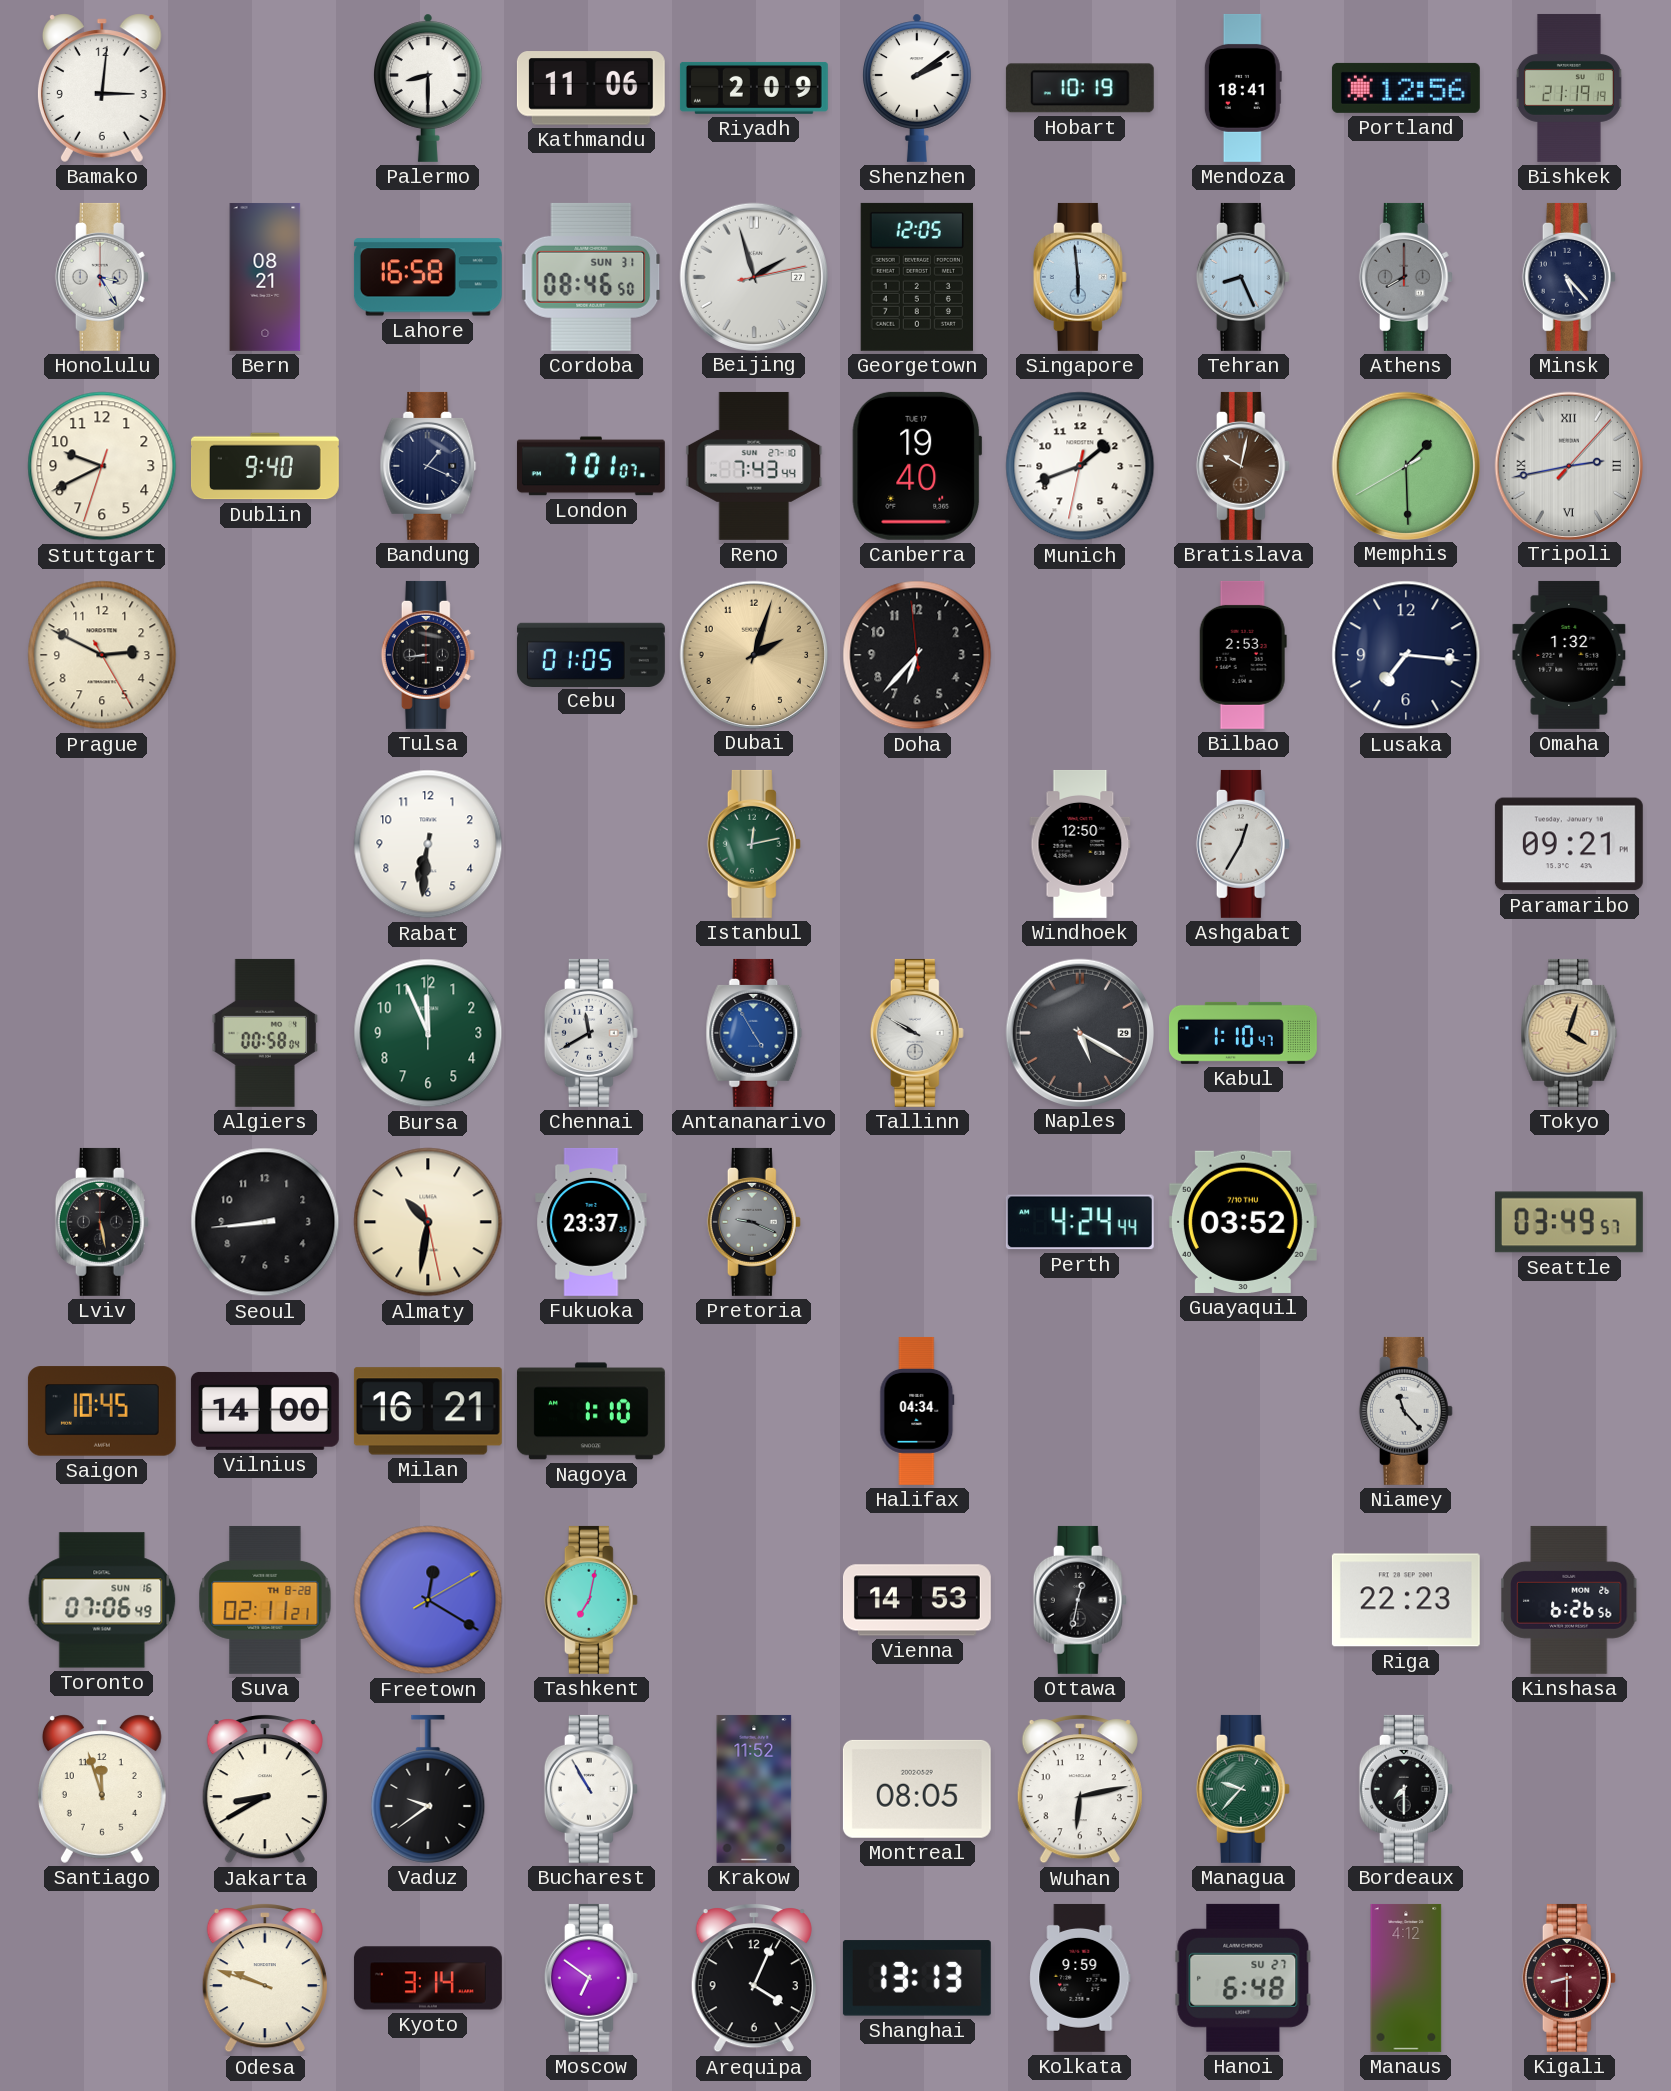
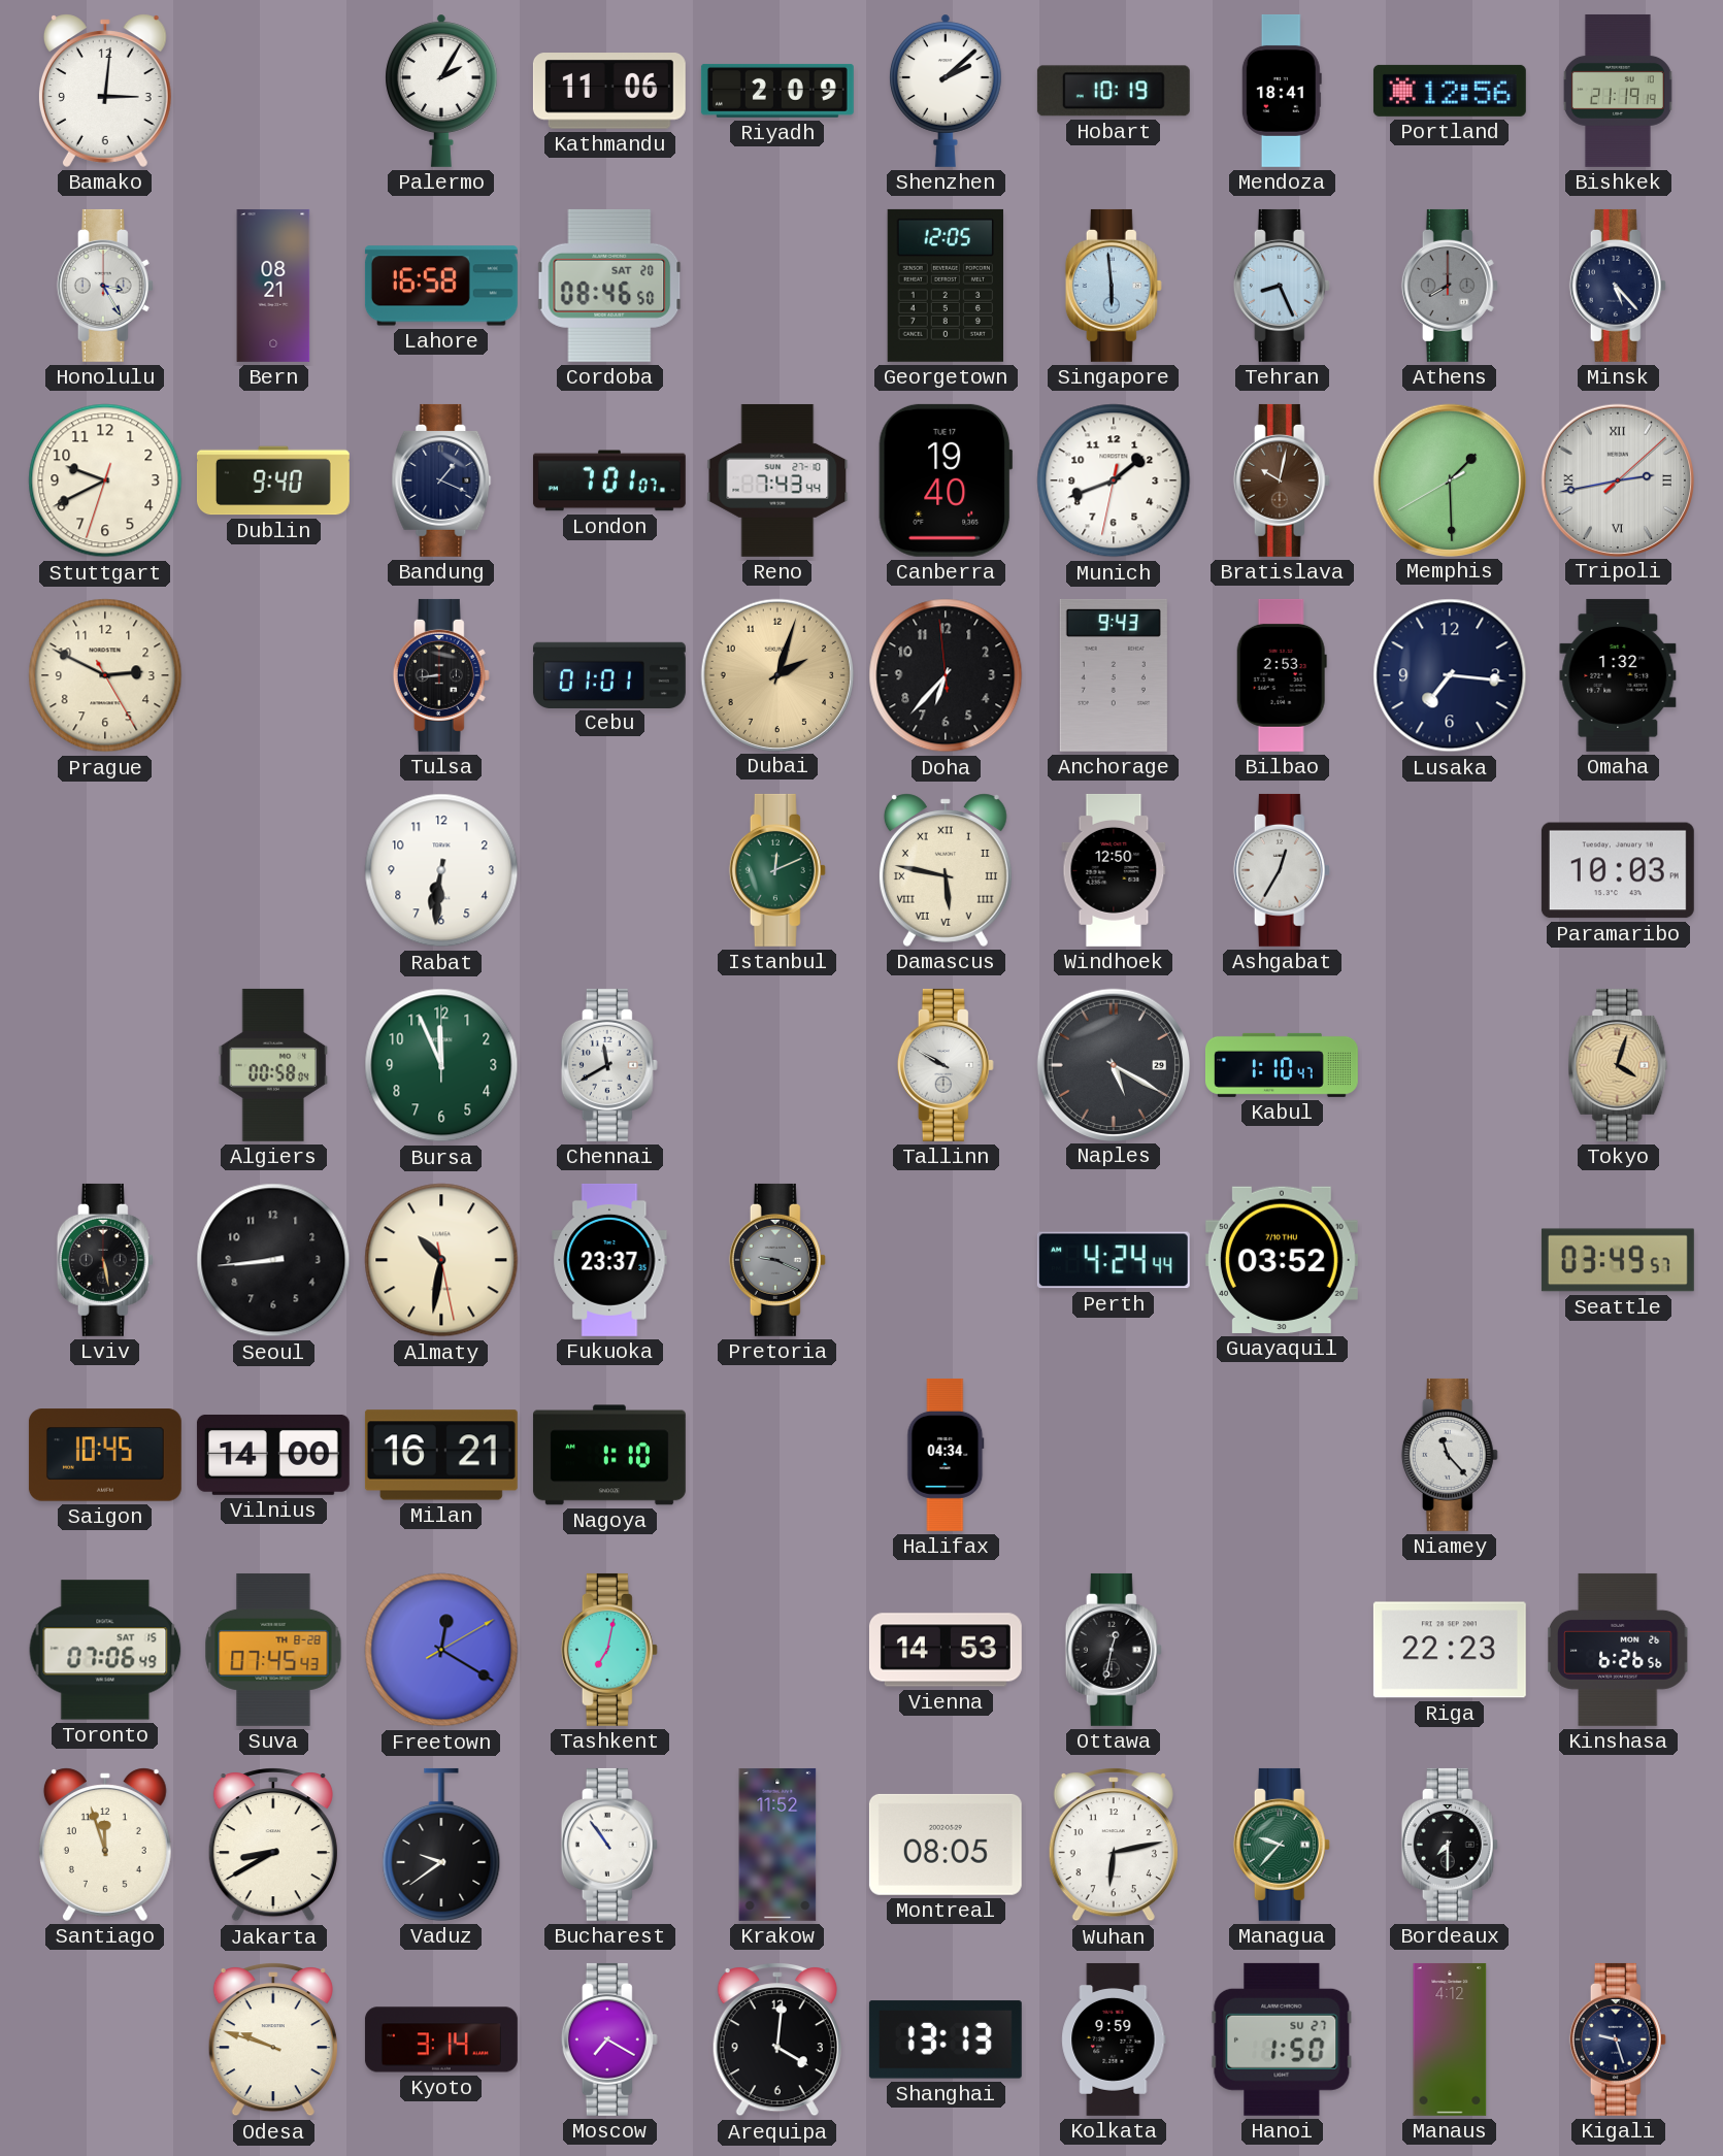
Palermo: 8:30 -> 2:05
Shenzhen: 2:09 -> 2:08
Cordoba date: SUN 31 -> SAT 20
Beijing: 1:57 -> none
Tripoli: 2:43:07 -> 2:43:08
Cebu: 01:05 -> 01:01
Anchorage: none -> 9:43
Istanbul: 12:13 -> 12:11
Damascus: none -> 5:47
Paramaribo: 09:21 -> 10:03
Antananarivo: 4:55 -> none
Toronto date: SUN 16 -> SAT 15
Suva: 02:11 -> 07:45
Bucharest: 10:55 -> 10:54
Moscow: 6:51 -> 7:20
Arequipa: 4:04 -> 4:01
Hanoi: 6:48 -> 1:50
Kigali: 8:30 -> 9:27
Kigali dial: burgundy -> navy
